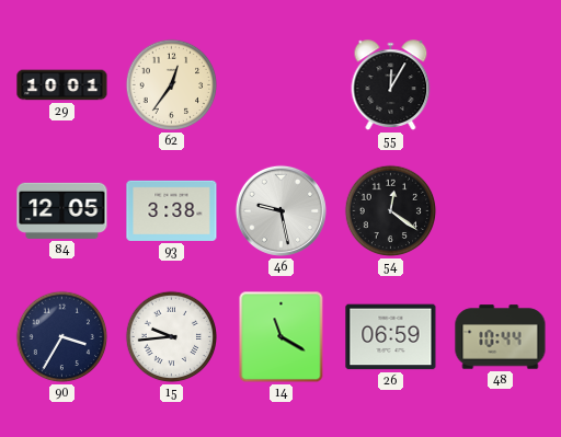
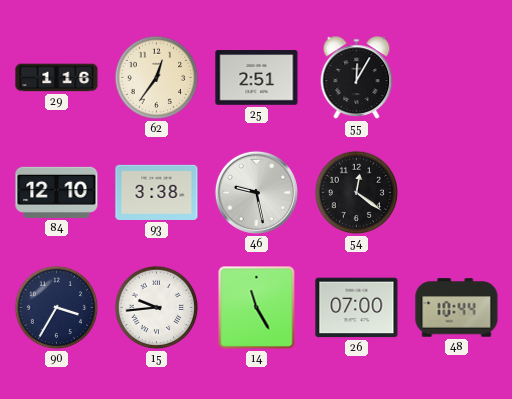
29: 10:01 -> 1:16
25: none -> 2:51
84: 12:05 -> 12:10
14: 11:20 -> 11:25
26: 06:59 -> 07:00
